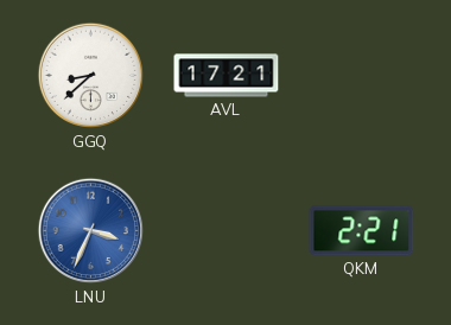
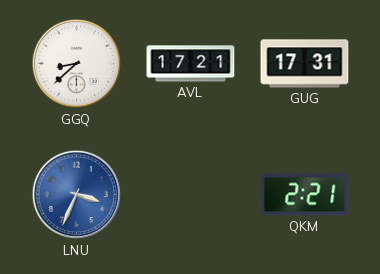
GUG: none -> 17:31
